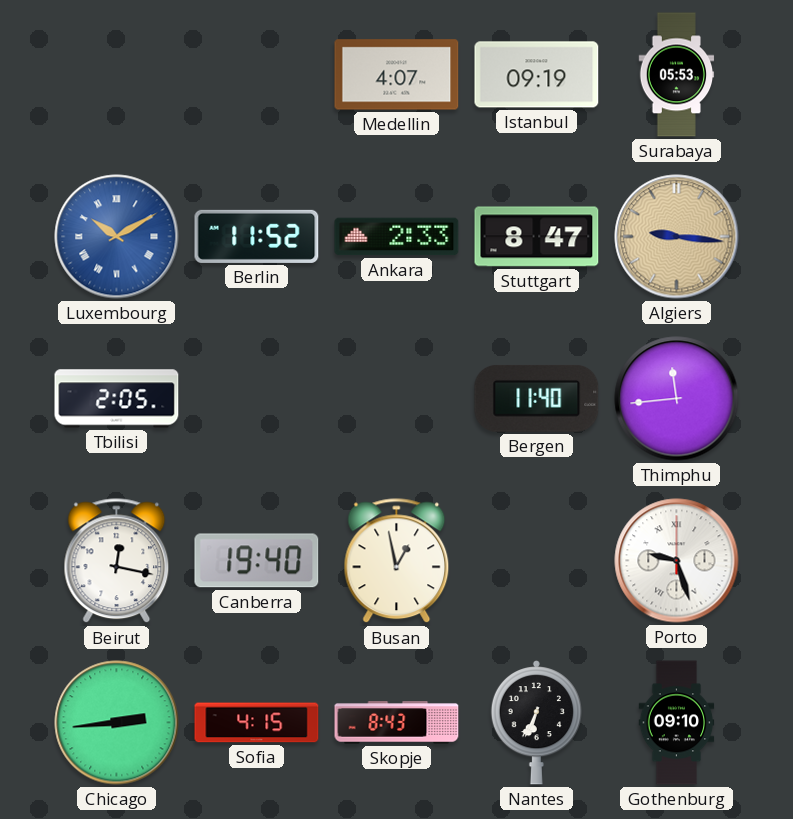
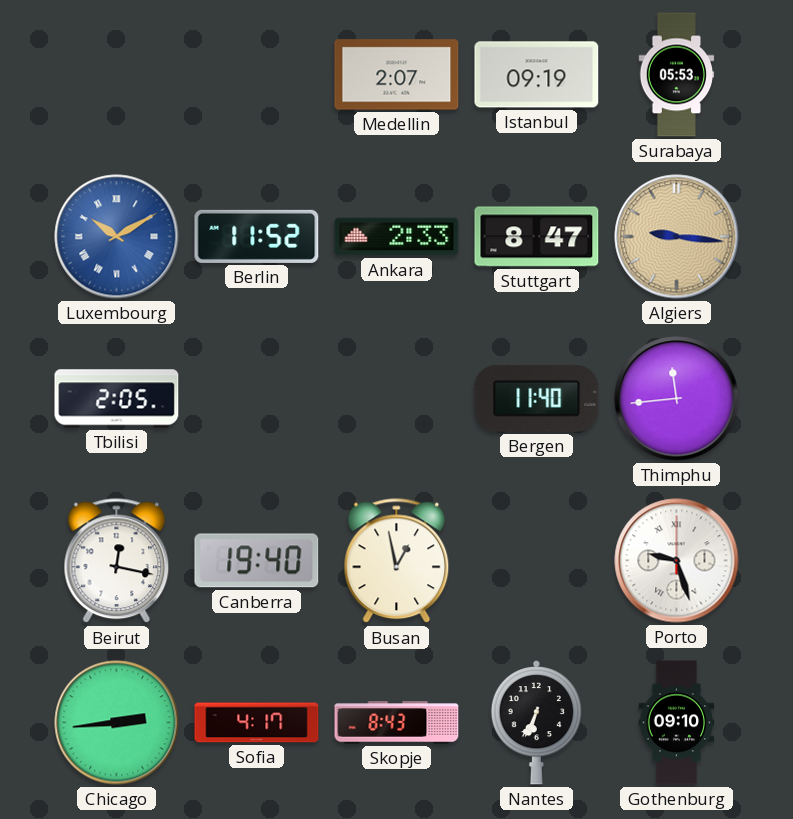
Medellin: 4:07 -> 2:07
Sofia: 4:15 -> 4:17
